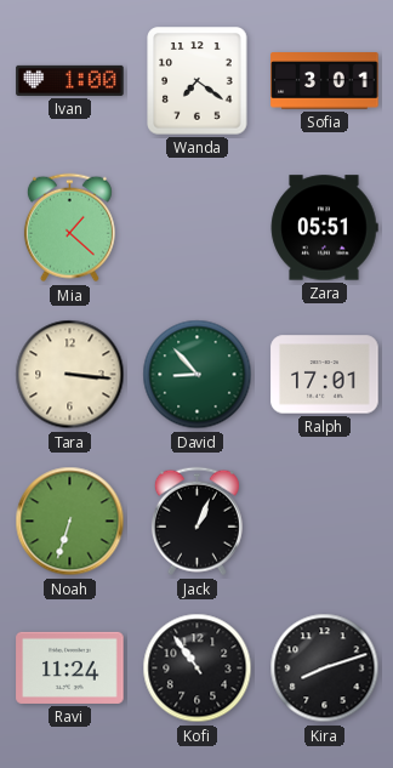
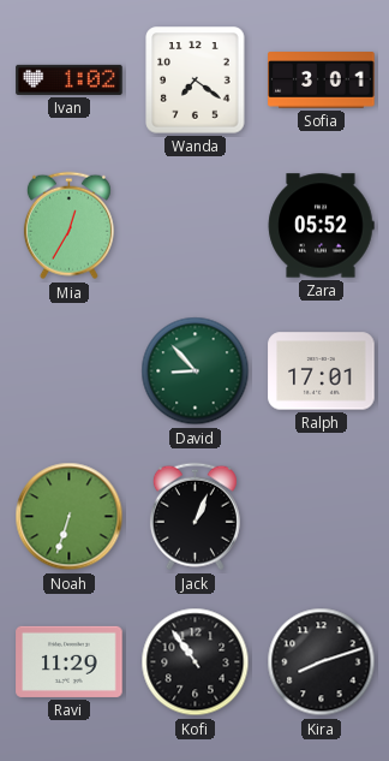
Ivan: 1:00 -> 1:02
Mia: 1:22 -> 12:35
Zara: 05:51 -> 05:52
Tara: 3:16 -> none
Ravi: 11:24 -> 11:29
